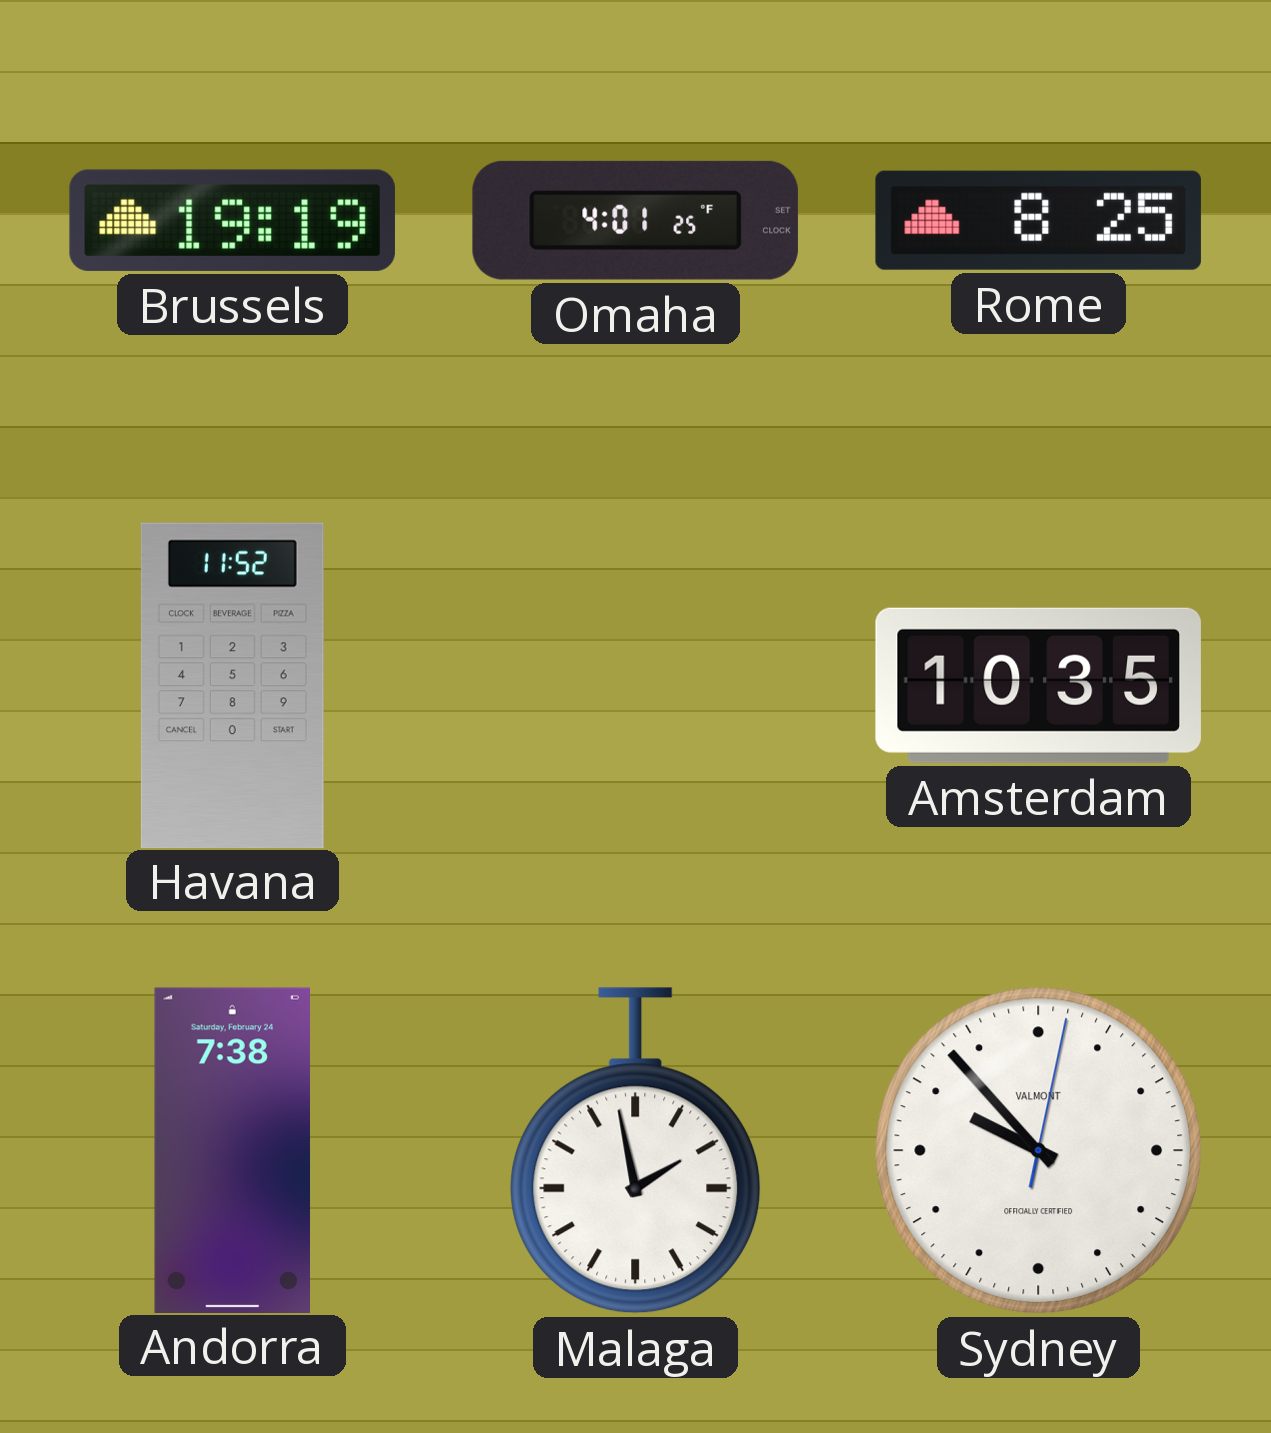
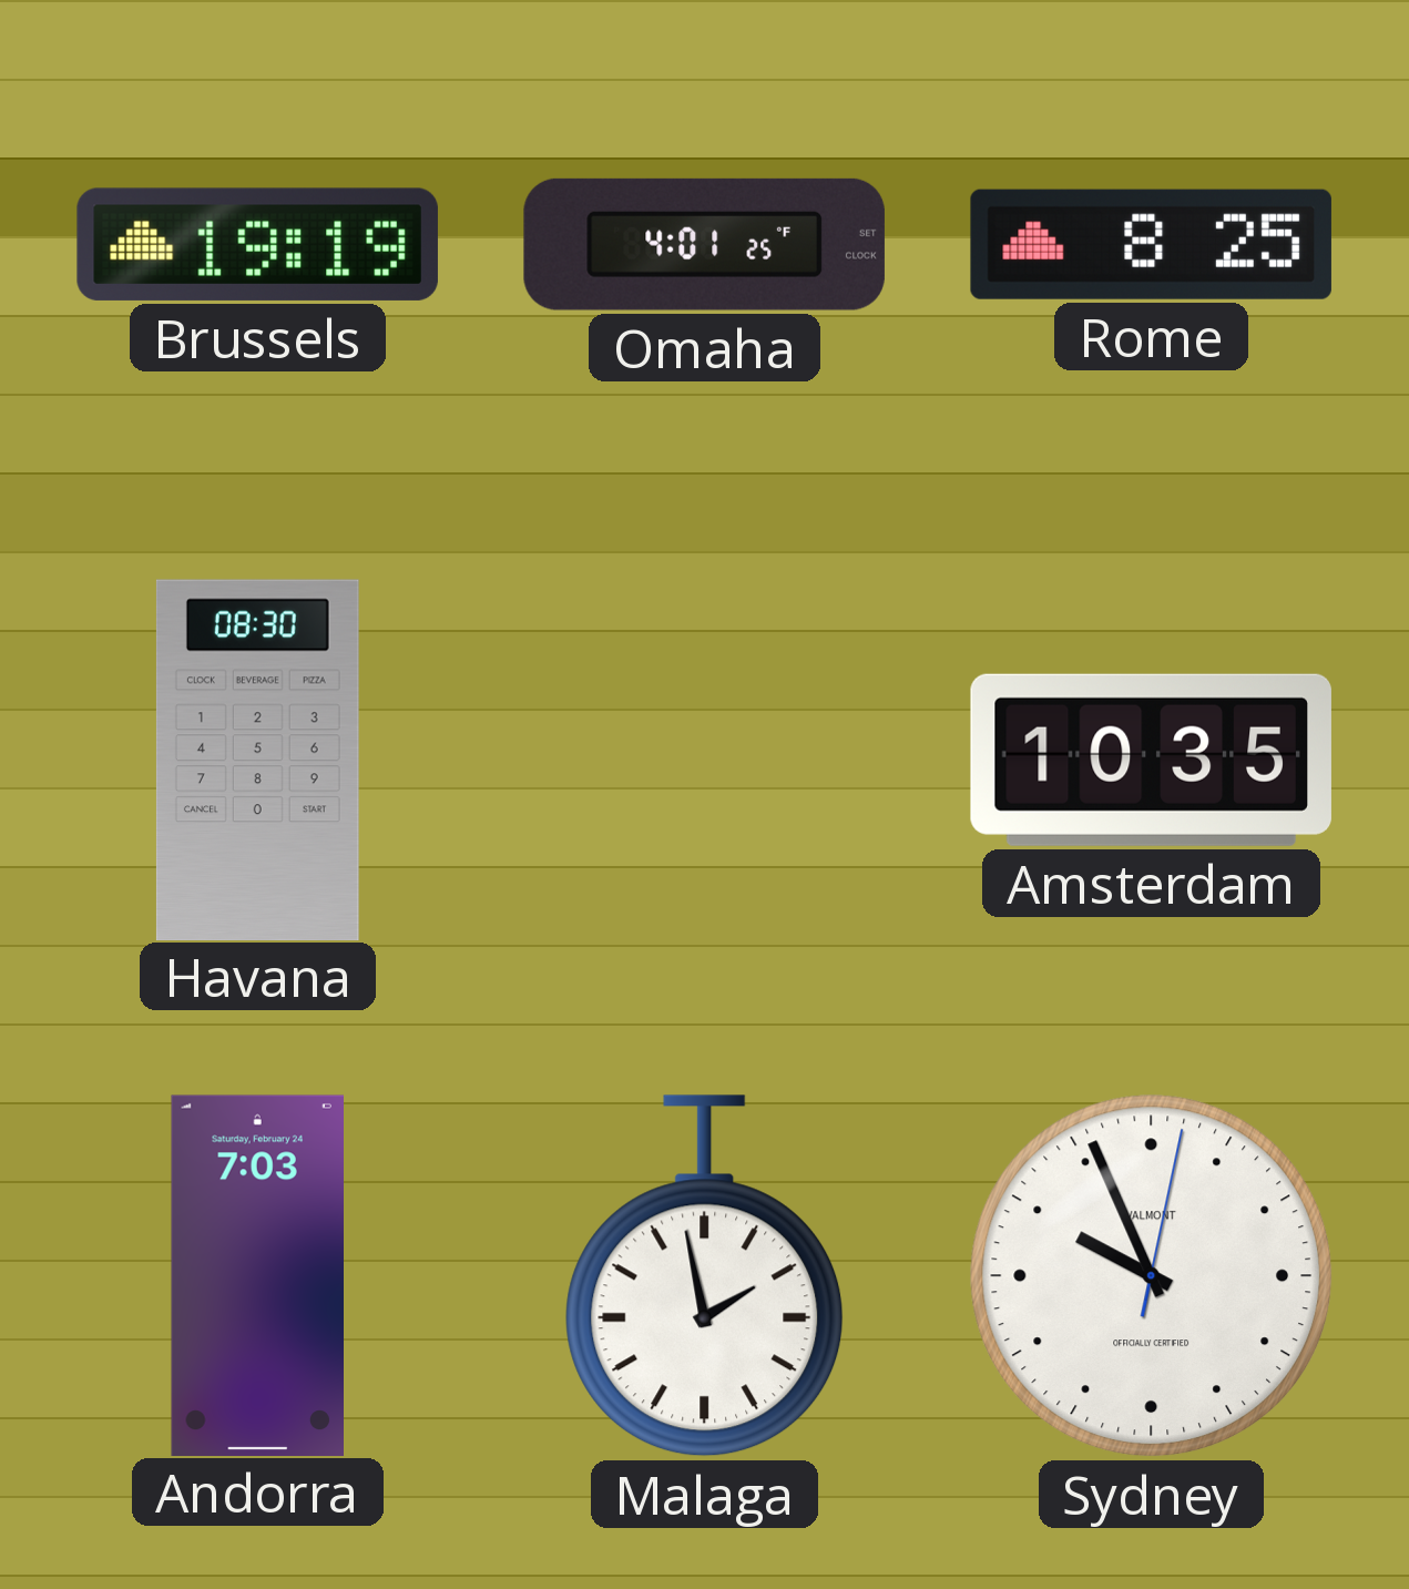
Havana: 11:52 -> 08:30
Andorra: 7:38 -> 7:03
Sydney: 9:53 -> 9:56
